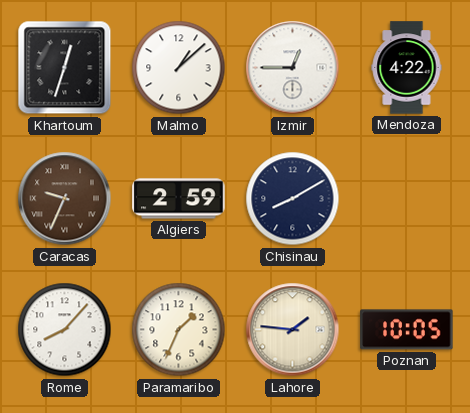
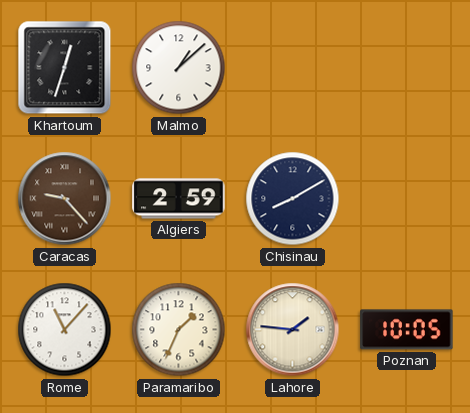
Izmir: 12:45 -> none
Mendoza: 4:22 -> none
Caracas: 9:34 -> 9:23
Rome: 8:07 -> 11:07
